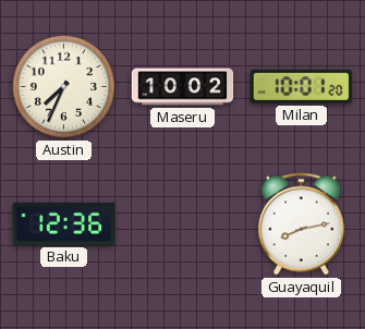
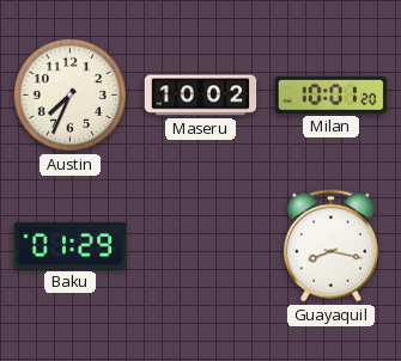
Baku: 12:36 -> 01:29
Guayaquil: 8:13 -> 8:17
